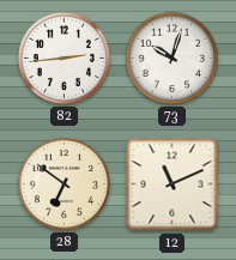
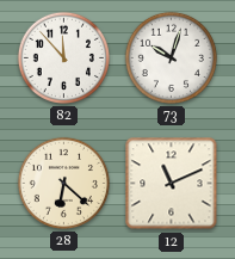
82: 2:44 -> 11:53
28: 6:51 -> 6:22
